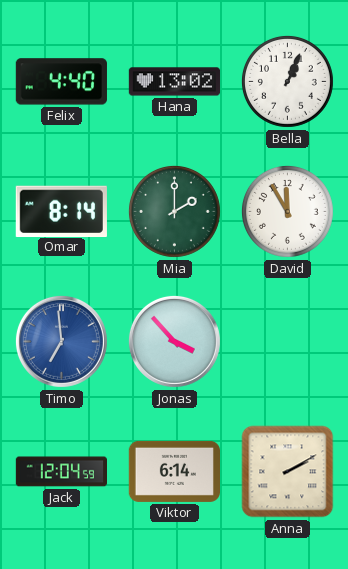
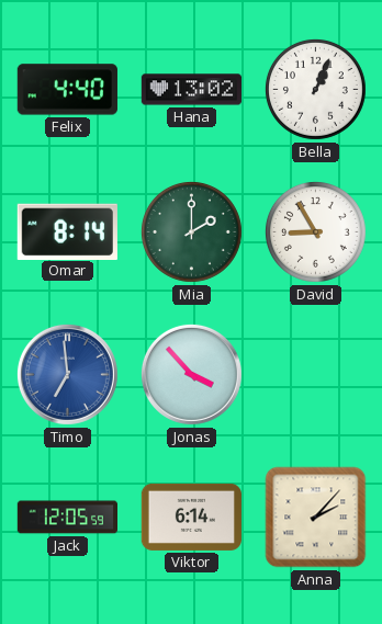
David: 11:55 -> 8:55
Jack: 12:04 -> 12:05
Anna: 2:10 -> 2:07
